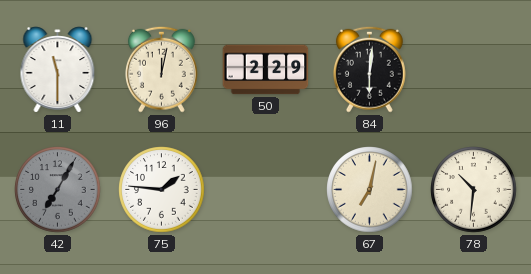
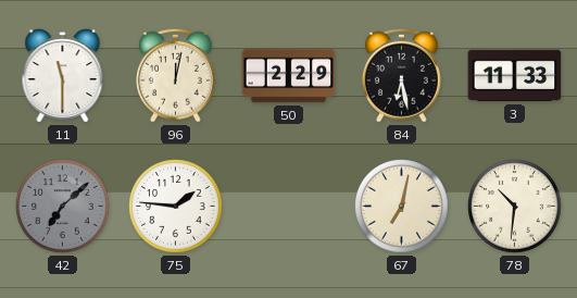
84: 6:01 -> 6:28
3: none -> 11:33
42: 7:05 -> 7:08
